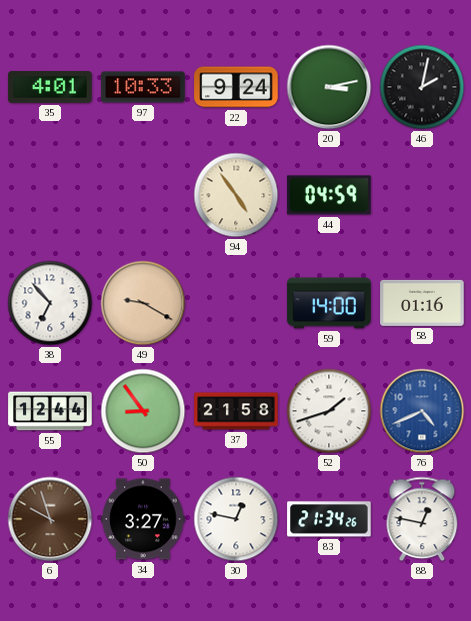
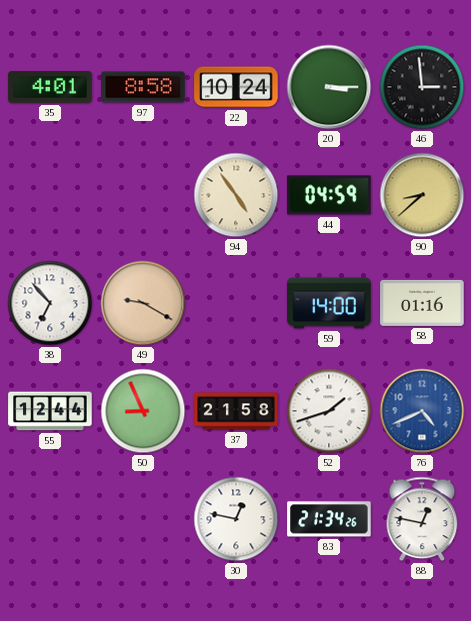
97: 10:33 -> 8:58
22: 9:24 -> 10:24
20: 3:13 -> 3:15
46: 2:02 -> 2:59
90: none -> 8:38
50: 8:54 -> 8:56
6: 9:57 -> none
34: 3:27 -> none
